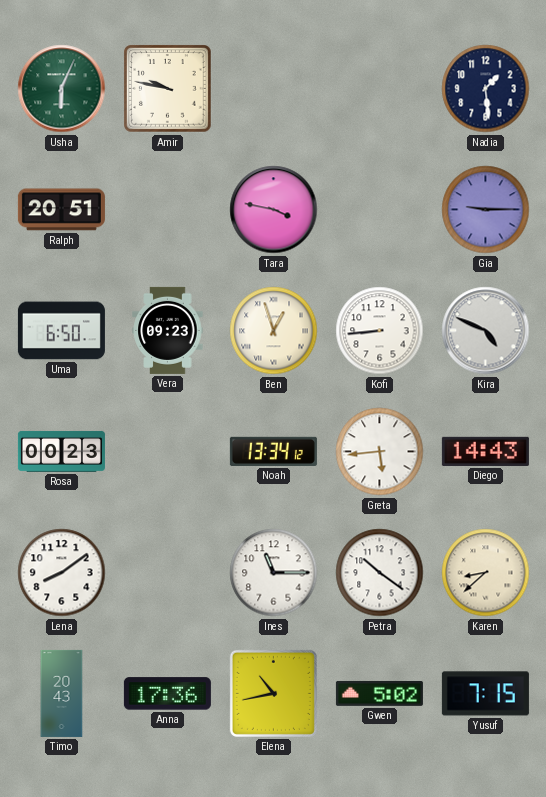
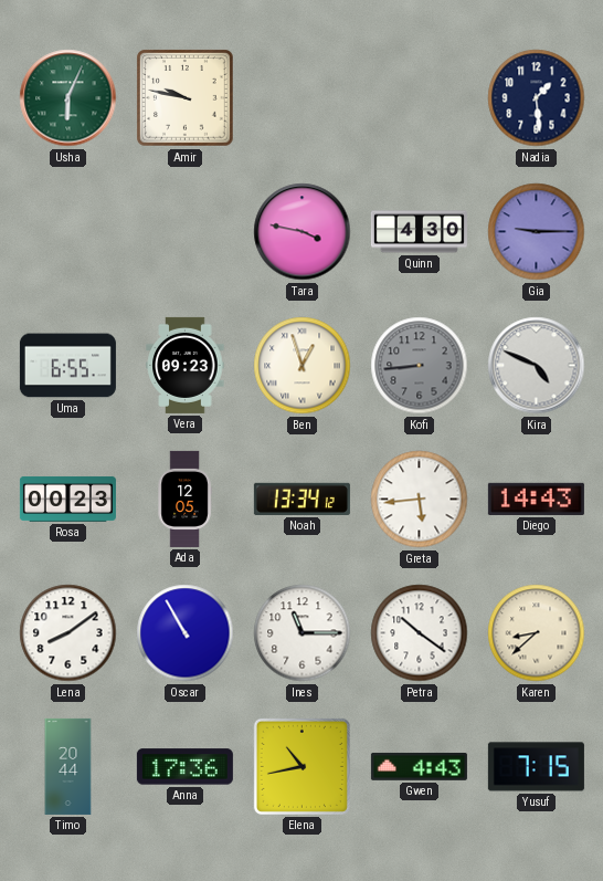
Ralph: 20:51 -> none
Quinn: none -> 4:30
Uma: 6:50 -> 6:55
Kofi dial: white -> grey
Ada: none -> 12:05
Oscar: none -> 10:55
Timo: 20:43 -> 20:44
Gwen: 5:02 -> 4:43
